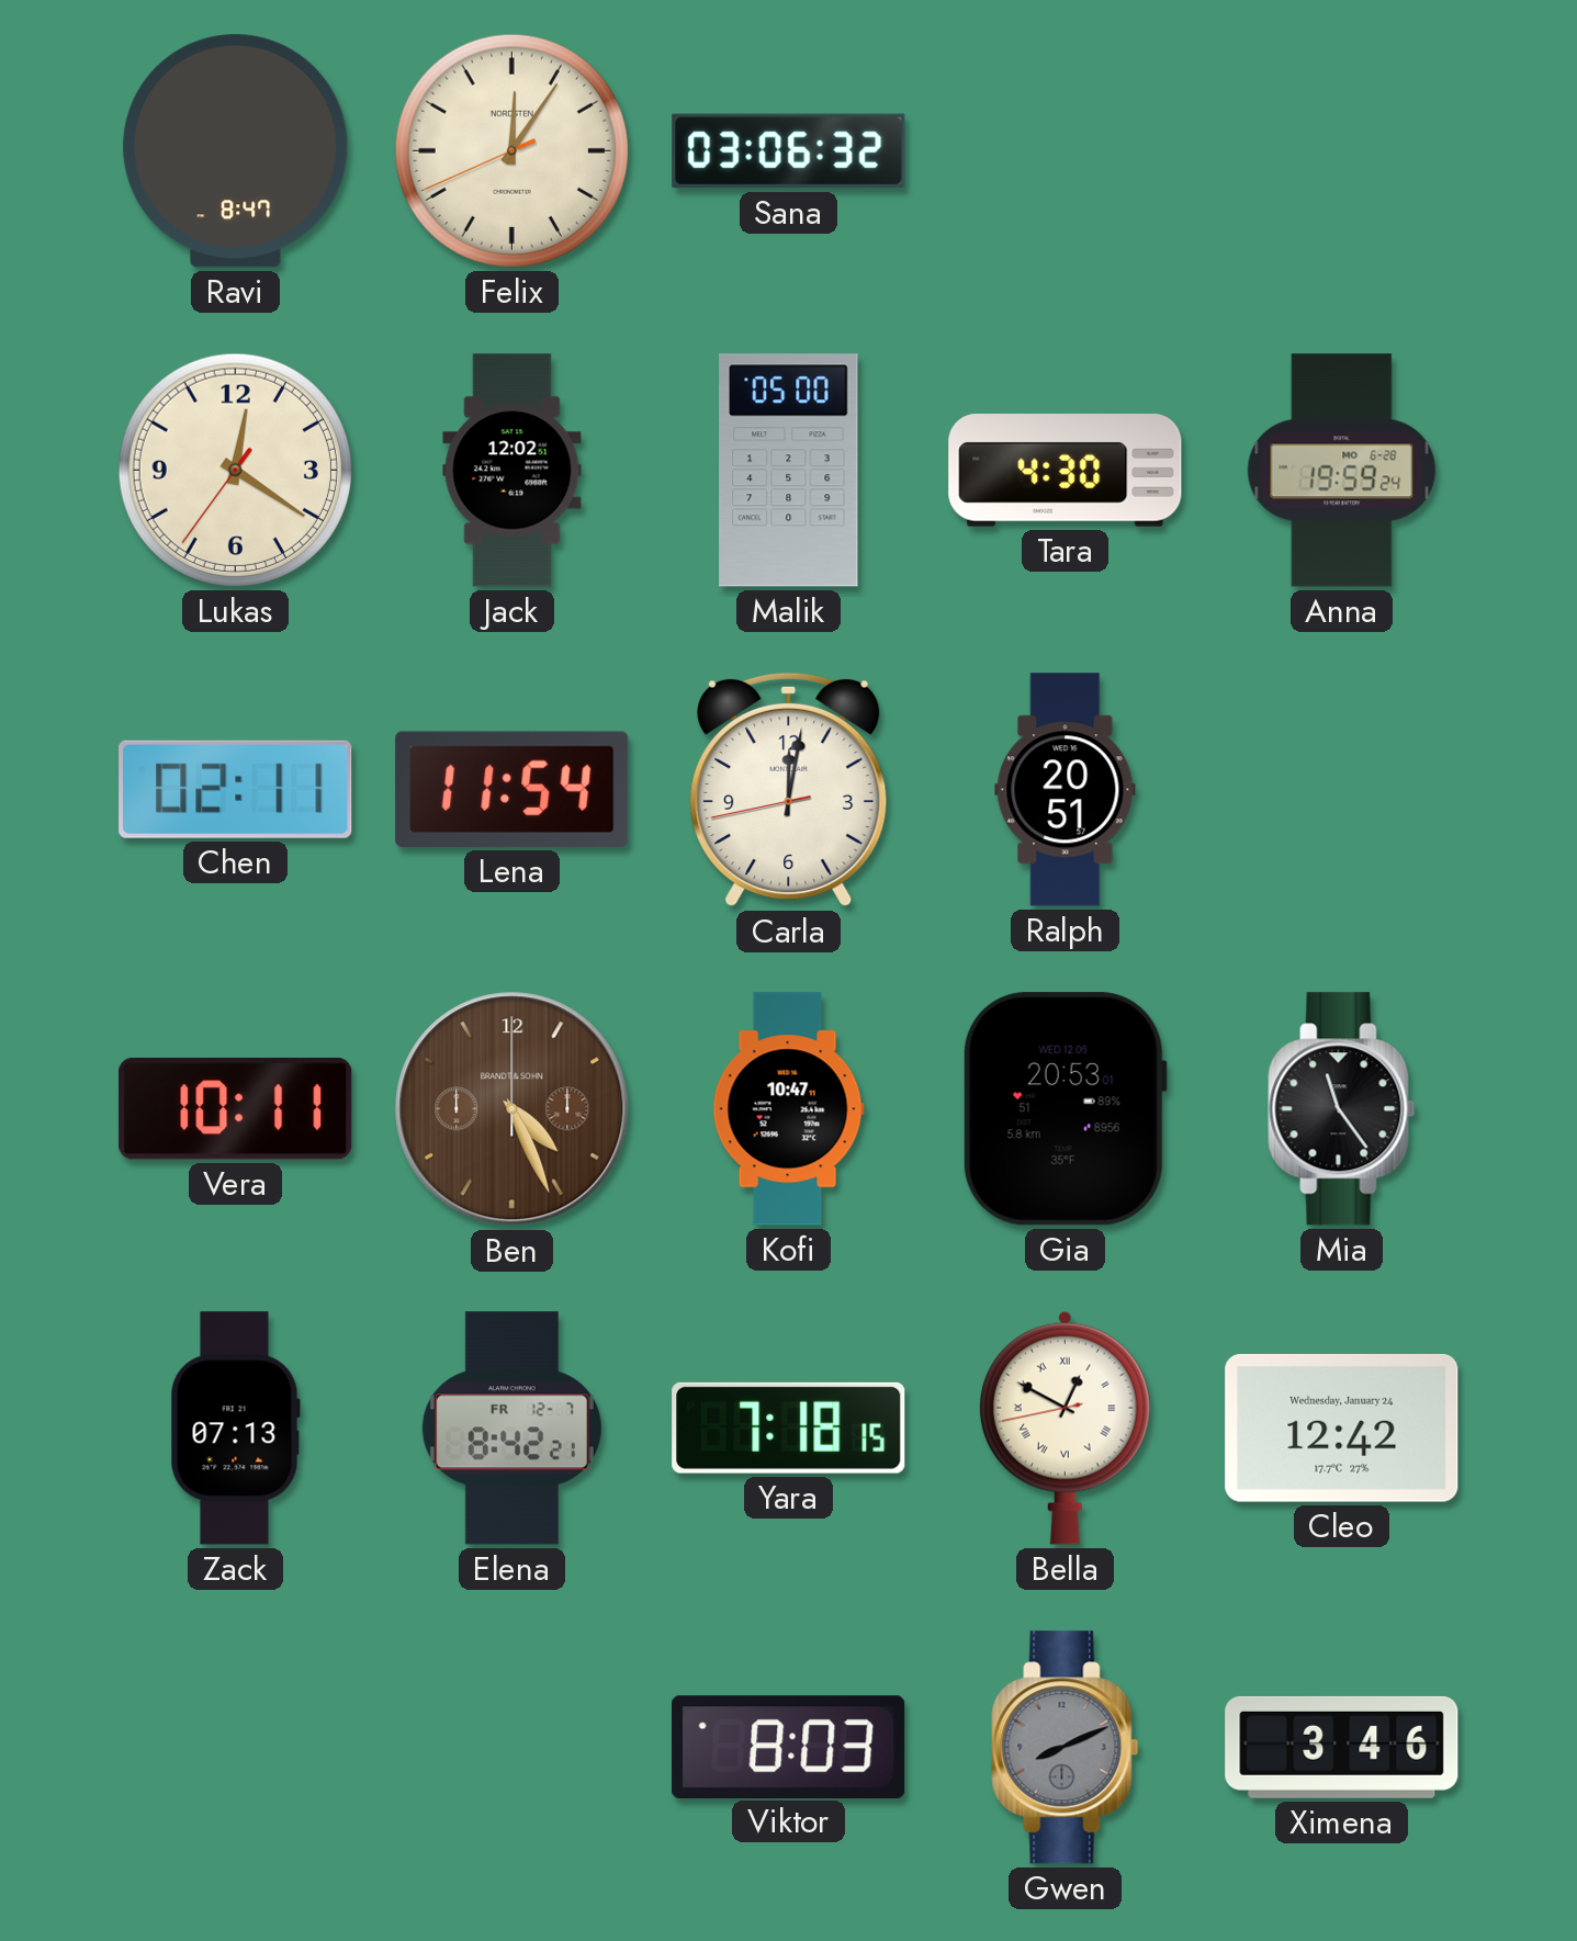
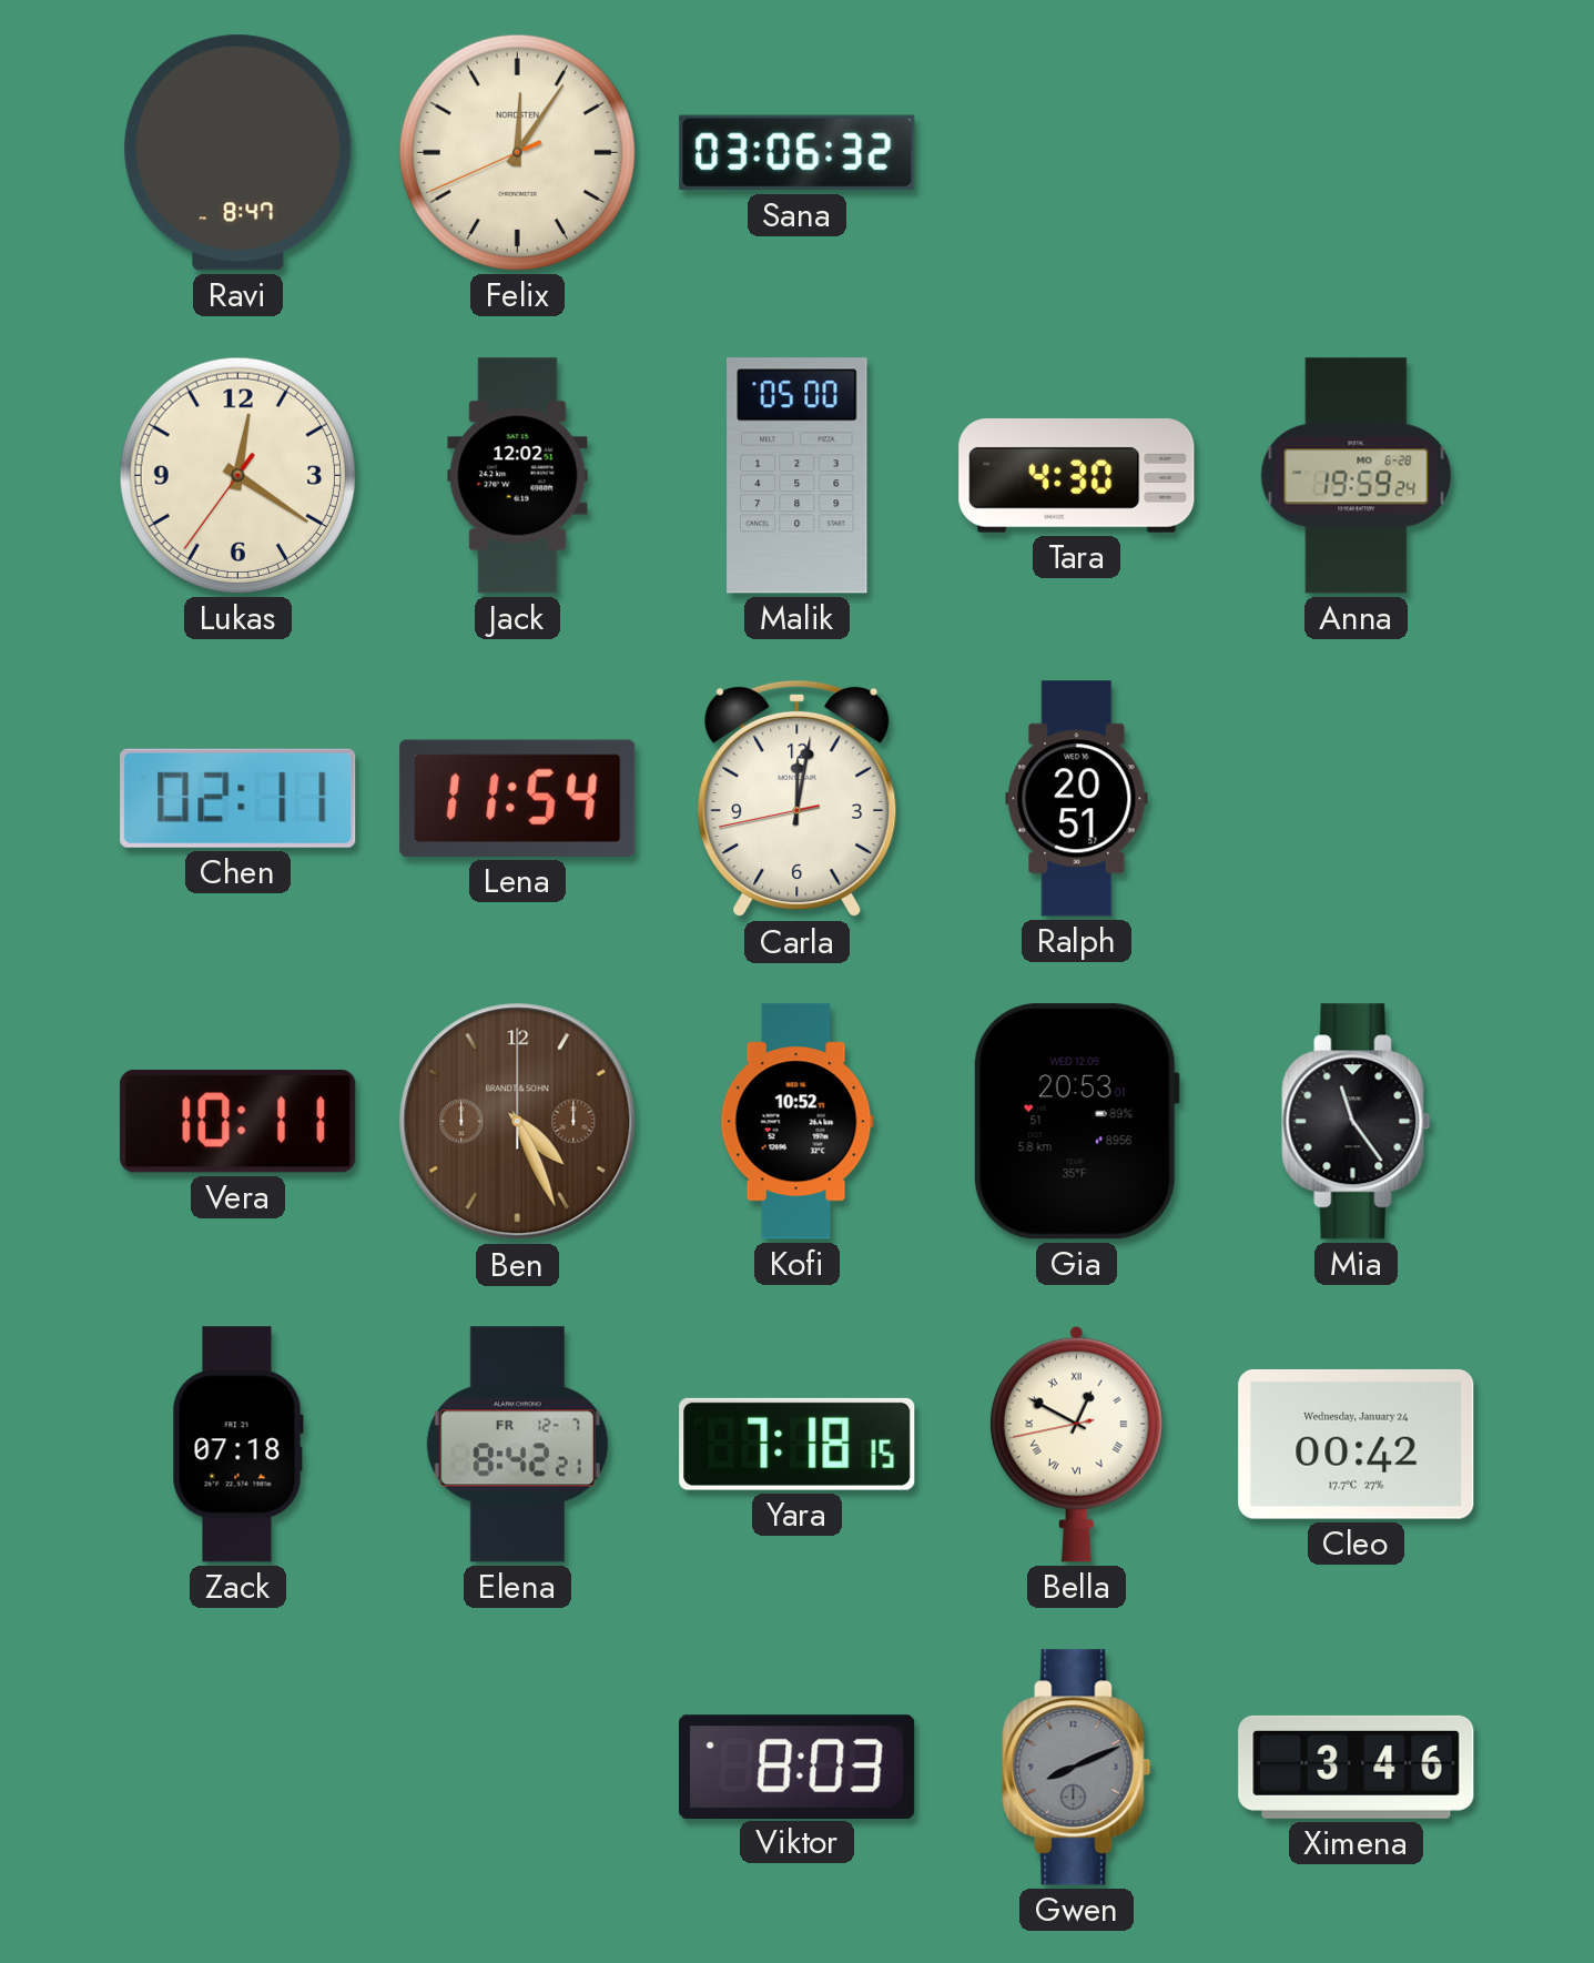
Kofi: 10:47 -> 10:52
Zack: 07:13 -> 07:18
Cleo: 12:42 -> 00:42
